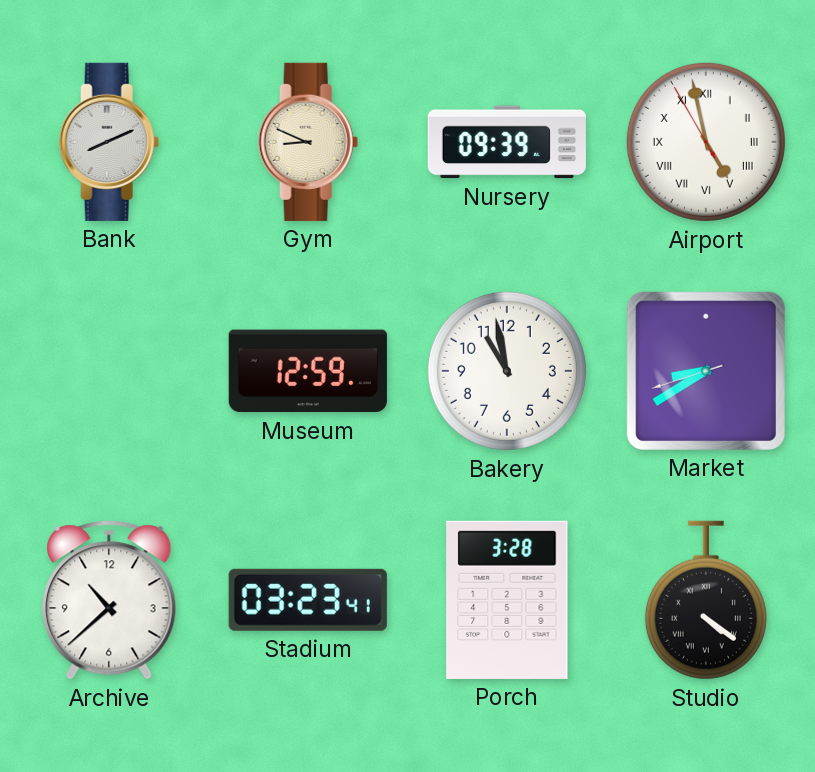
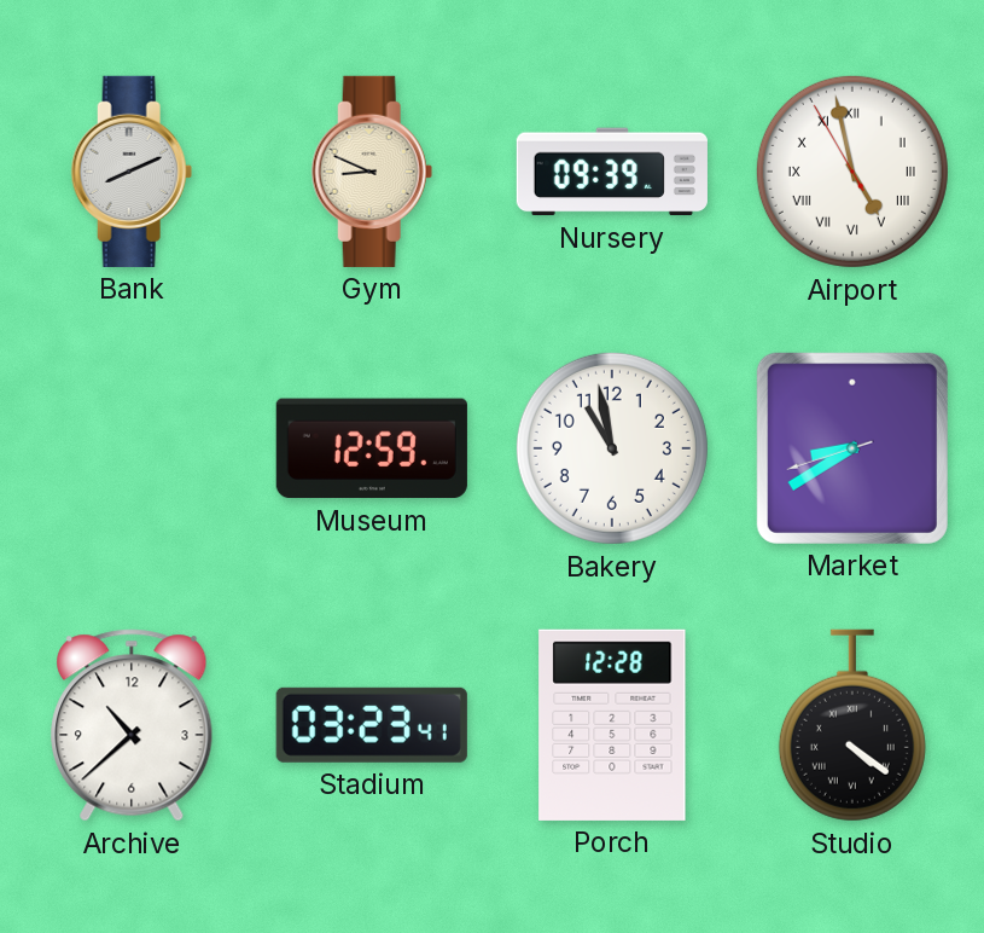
Porch: 3:28 -> 12:28
